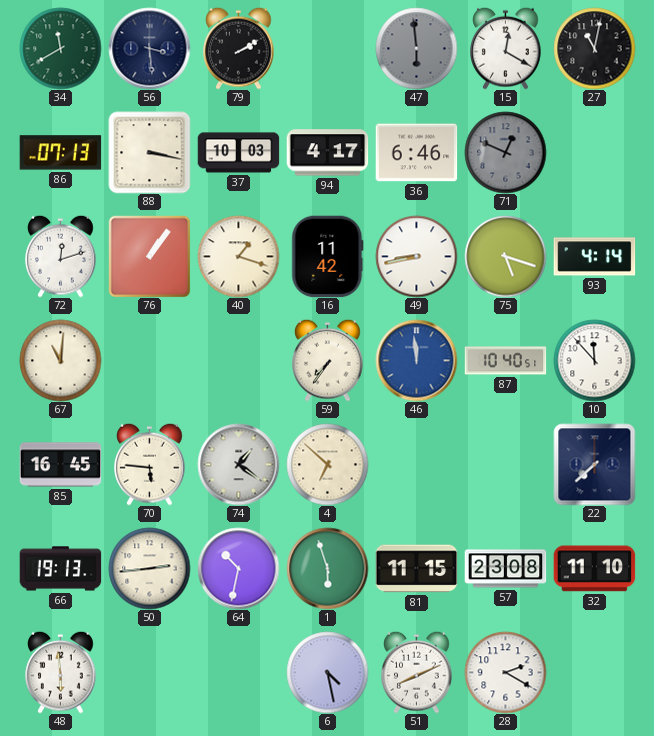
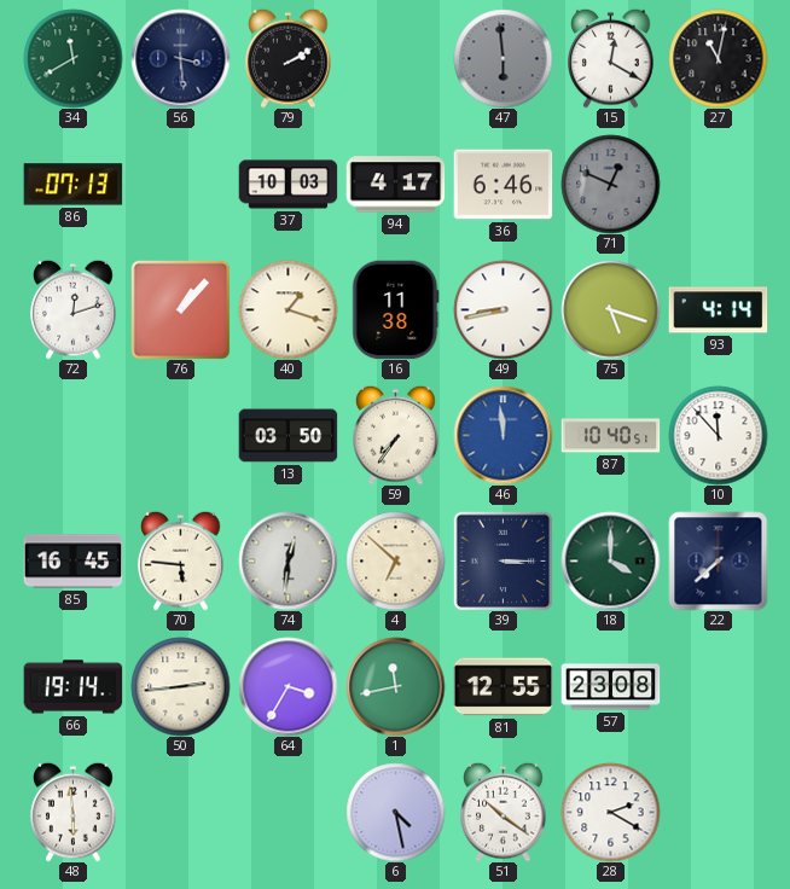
88: 3:17 -> none
76: 1:06 -> 1:07
16: 11:42 -> 11:38
67: 11:01 -> none
13: none -> 03:50
74: 1:21 -> 12:31
39: none -> 3:15
18: none -> 4:00
66: 19:13 -> 19:14
64: 10:32 -> 3:35
1: 5:57 -> 11:43
81: 11:15 -> 12:55
32: 11:10 -> none
51: 8:11 -> 10:21
